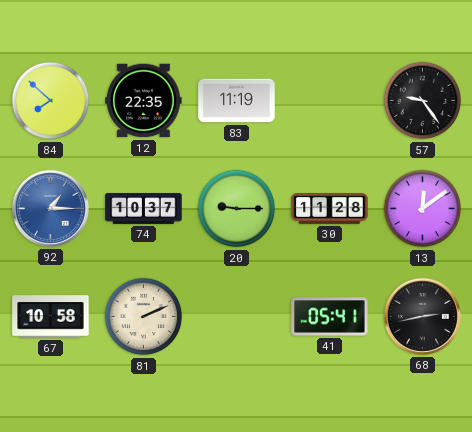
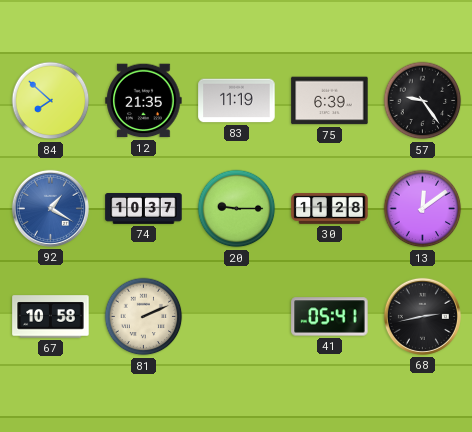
12: 22:35 -> 21:35
75: none -> 6:39
92: 1:15 -> 1:20
